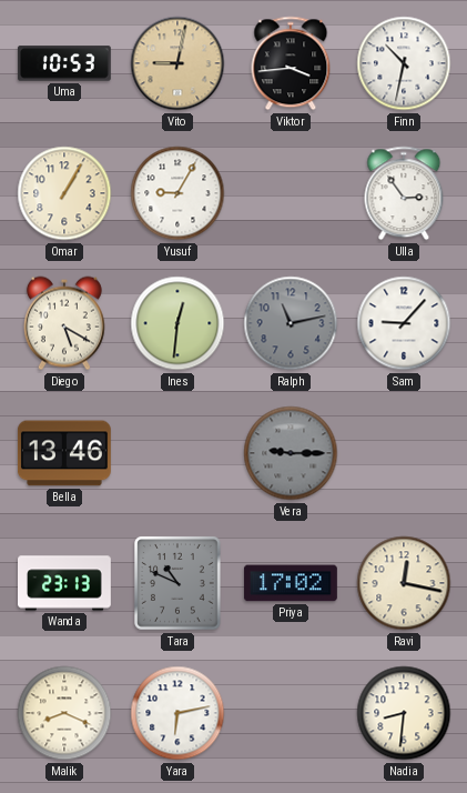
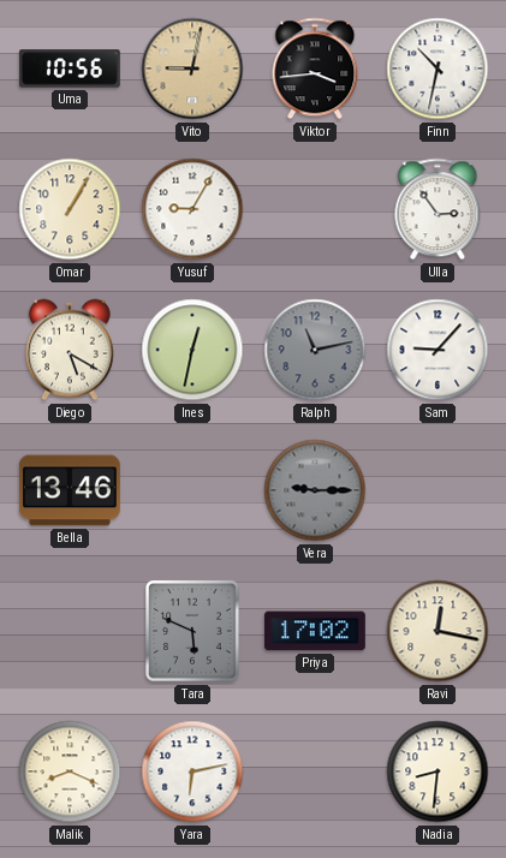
Uma: 10:53 -> 10:56
Ines: 12:31 -> 12:32
Wanda: 23:13 -> none
Tara: 10:49 -> 5:49
